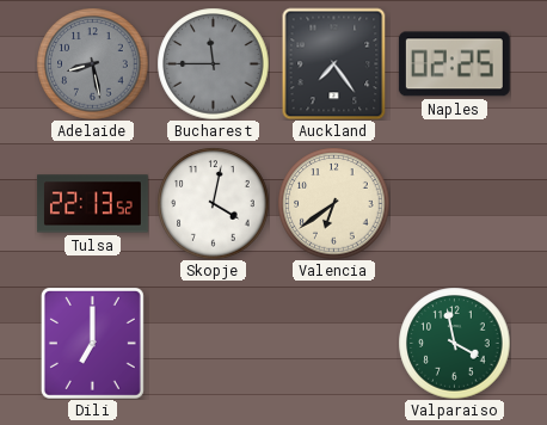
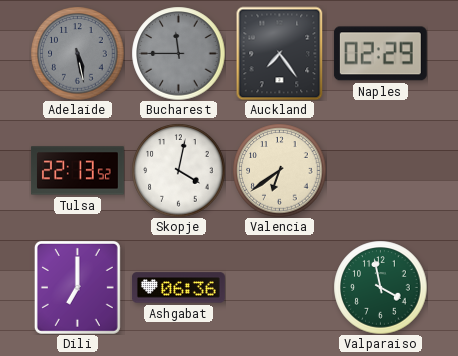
Adelaide: 8:28 -> 5:28
Naples: 02:25 -> 02:29
Ashgabat: none -> 06:36
